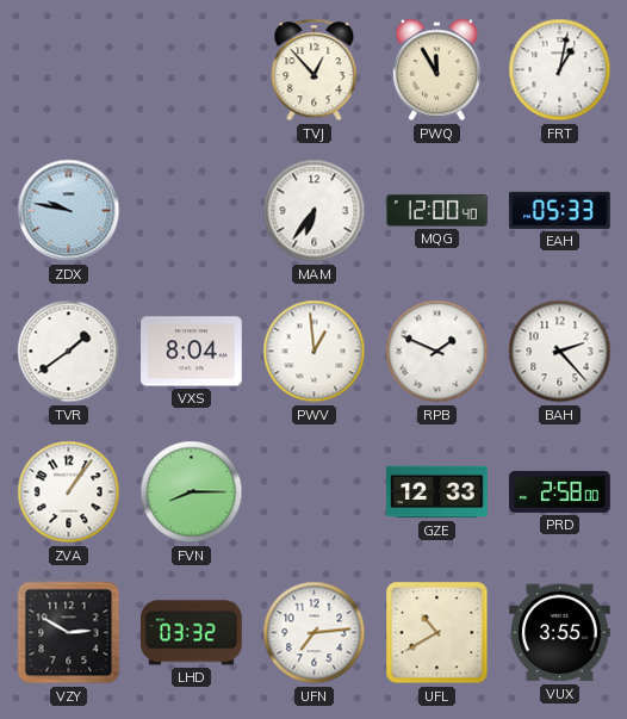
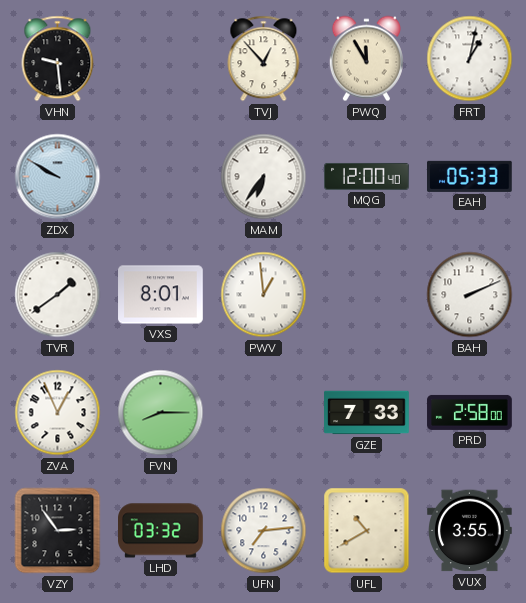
VHN: none -> 9:29
ZDX: 9:47 -> 9:50
VXS: 8:04 -> 8:01
RPB: 1:49 -> none
BAH: 2:23 -> 2:11
ZVA: 1:06 -> 12:56
GZE: 12:33 -> 7:33
VZY: 2:50 -> 2:54
